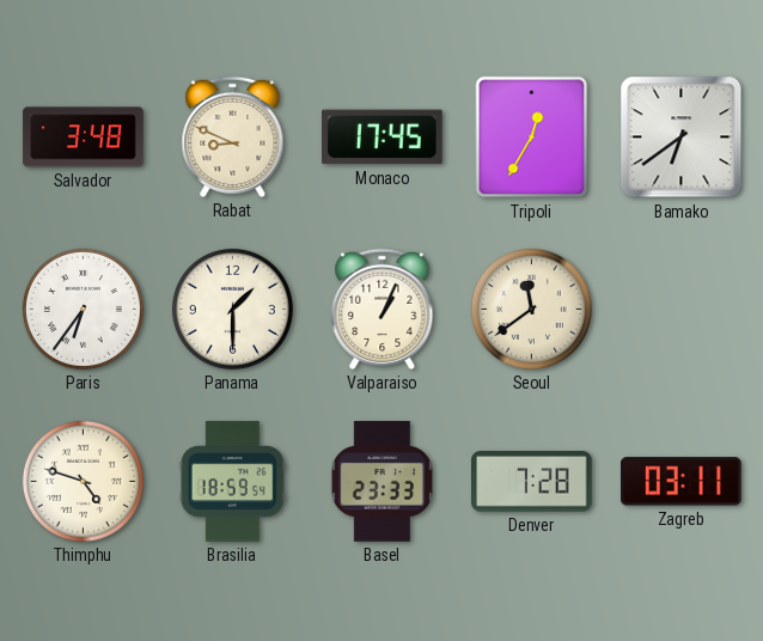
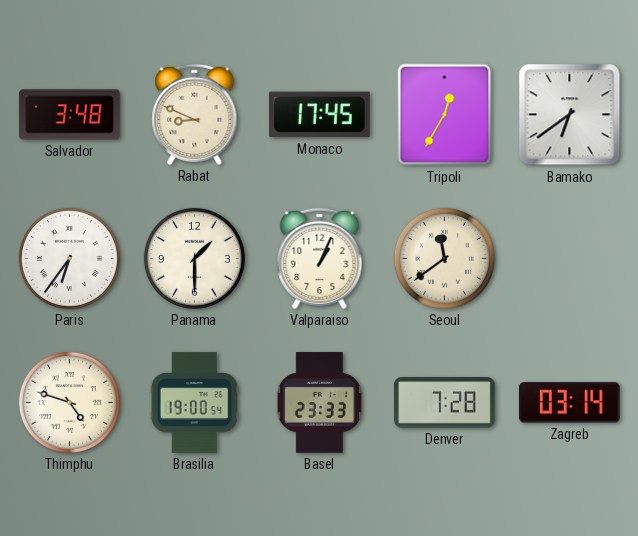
Brasilia: 18:59 -> 19:00
Zagreb: 03:11 -> 03:14
